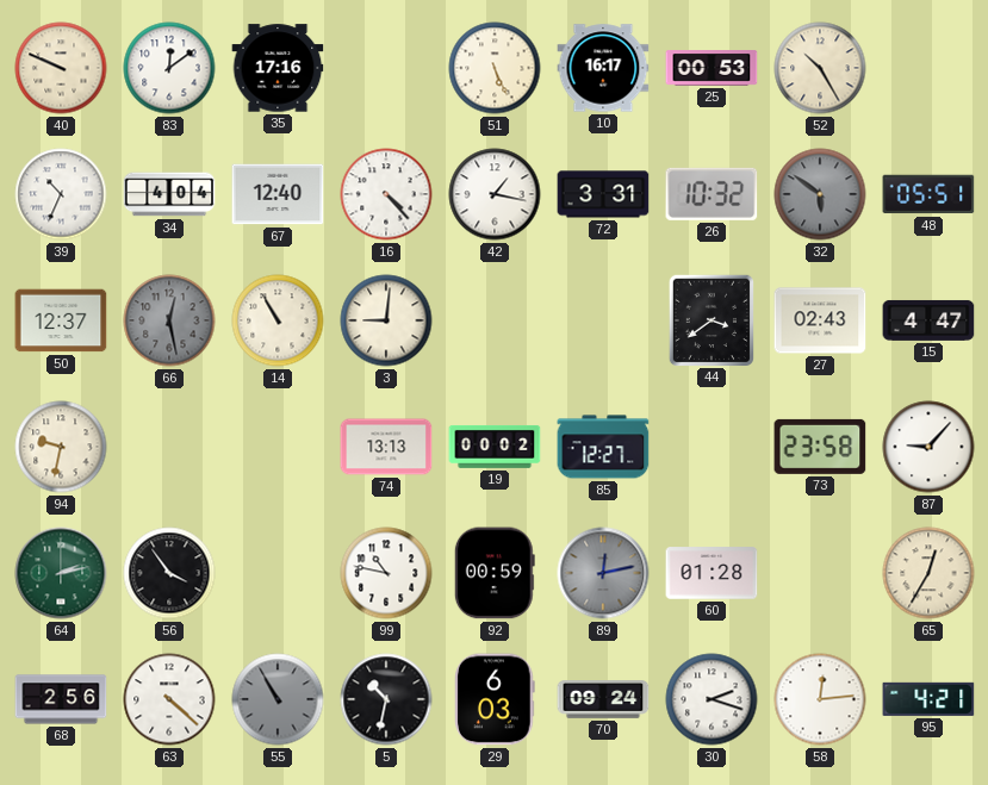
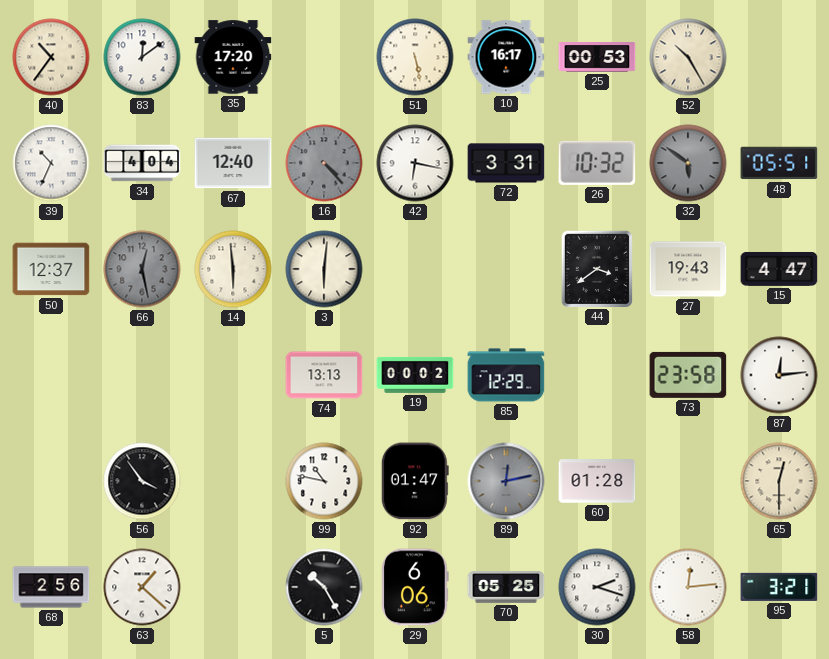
40: 9:49 -> 10:36
35: 17:16 -> 17:20
51: 5:26 -> 5:28
16 dial: white -> grey
42: 1:17 -> 6:17
14: 10:55 -> 5:59
3: 9:01 -> 6:01
27: 02:43 -> 19:43
94: 9:32 -> none
85: 12:27 -> 12:29
87: 9:07 -> 12:14
64: 2:13 -> none
92: 00:59 -> 01:47
65: 12:35 -> 12:30
63: 4:22 -> 1:22
55: 10:55 -> none
5: 10:32 -> 10:25
29: 6:03 -> 6:06
70: 09:24 -> 05:25
95: 4:21 -> 3:21
